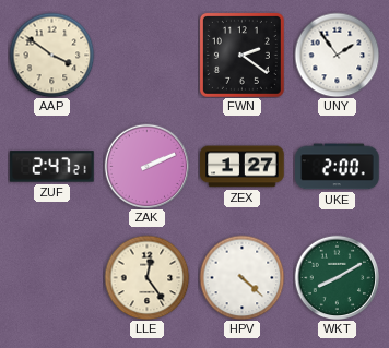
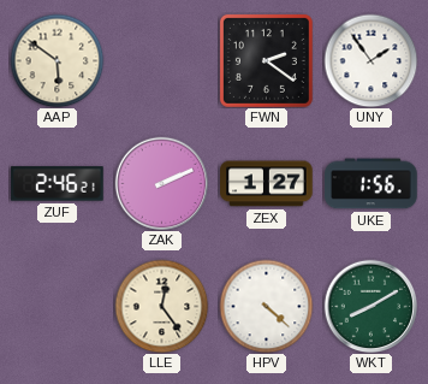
AAP: 3:51 -> 5:51
ZUF: 2:47 -> 2:46
UKE: 2:00 -> 1:56
